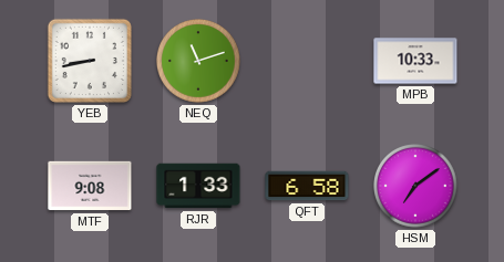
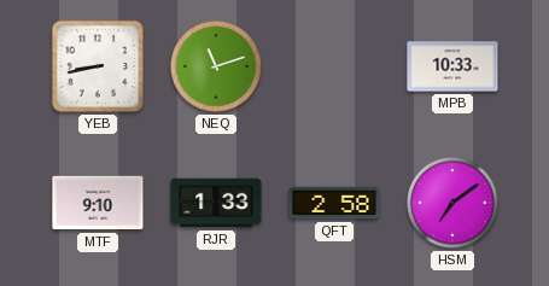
MTF: 9:08 -> 9:10
QFT: 6:58 -> 2:58
